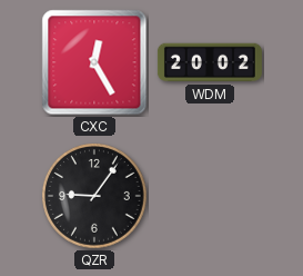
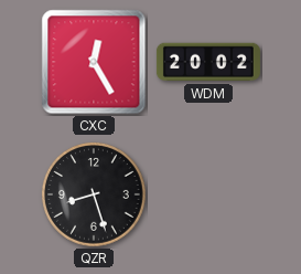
QZR: 9:06 -> 8:27
